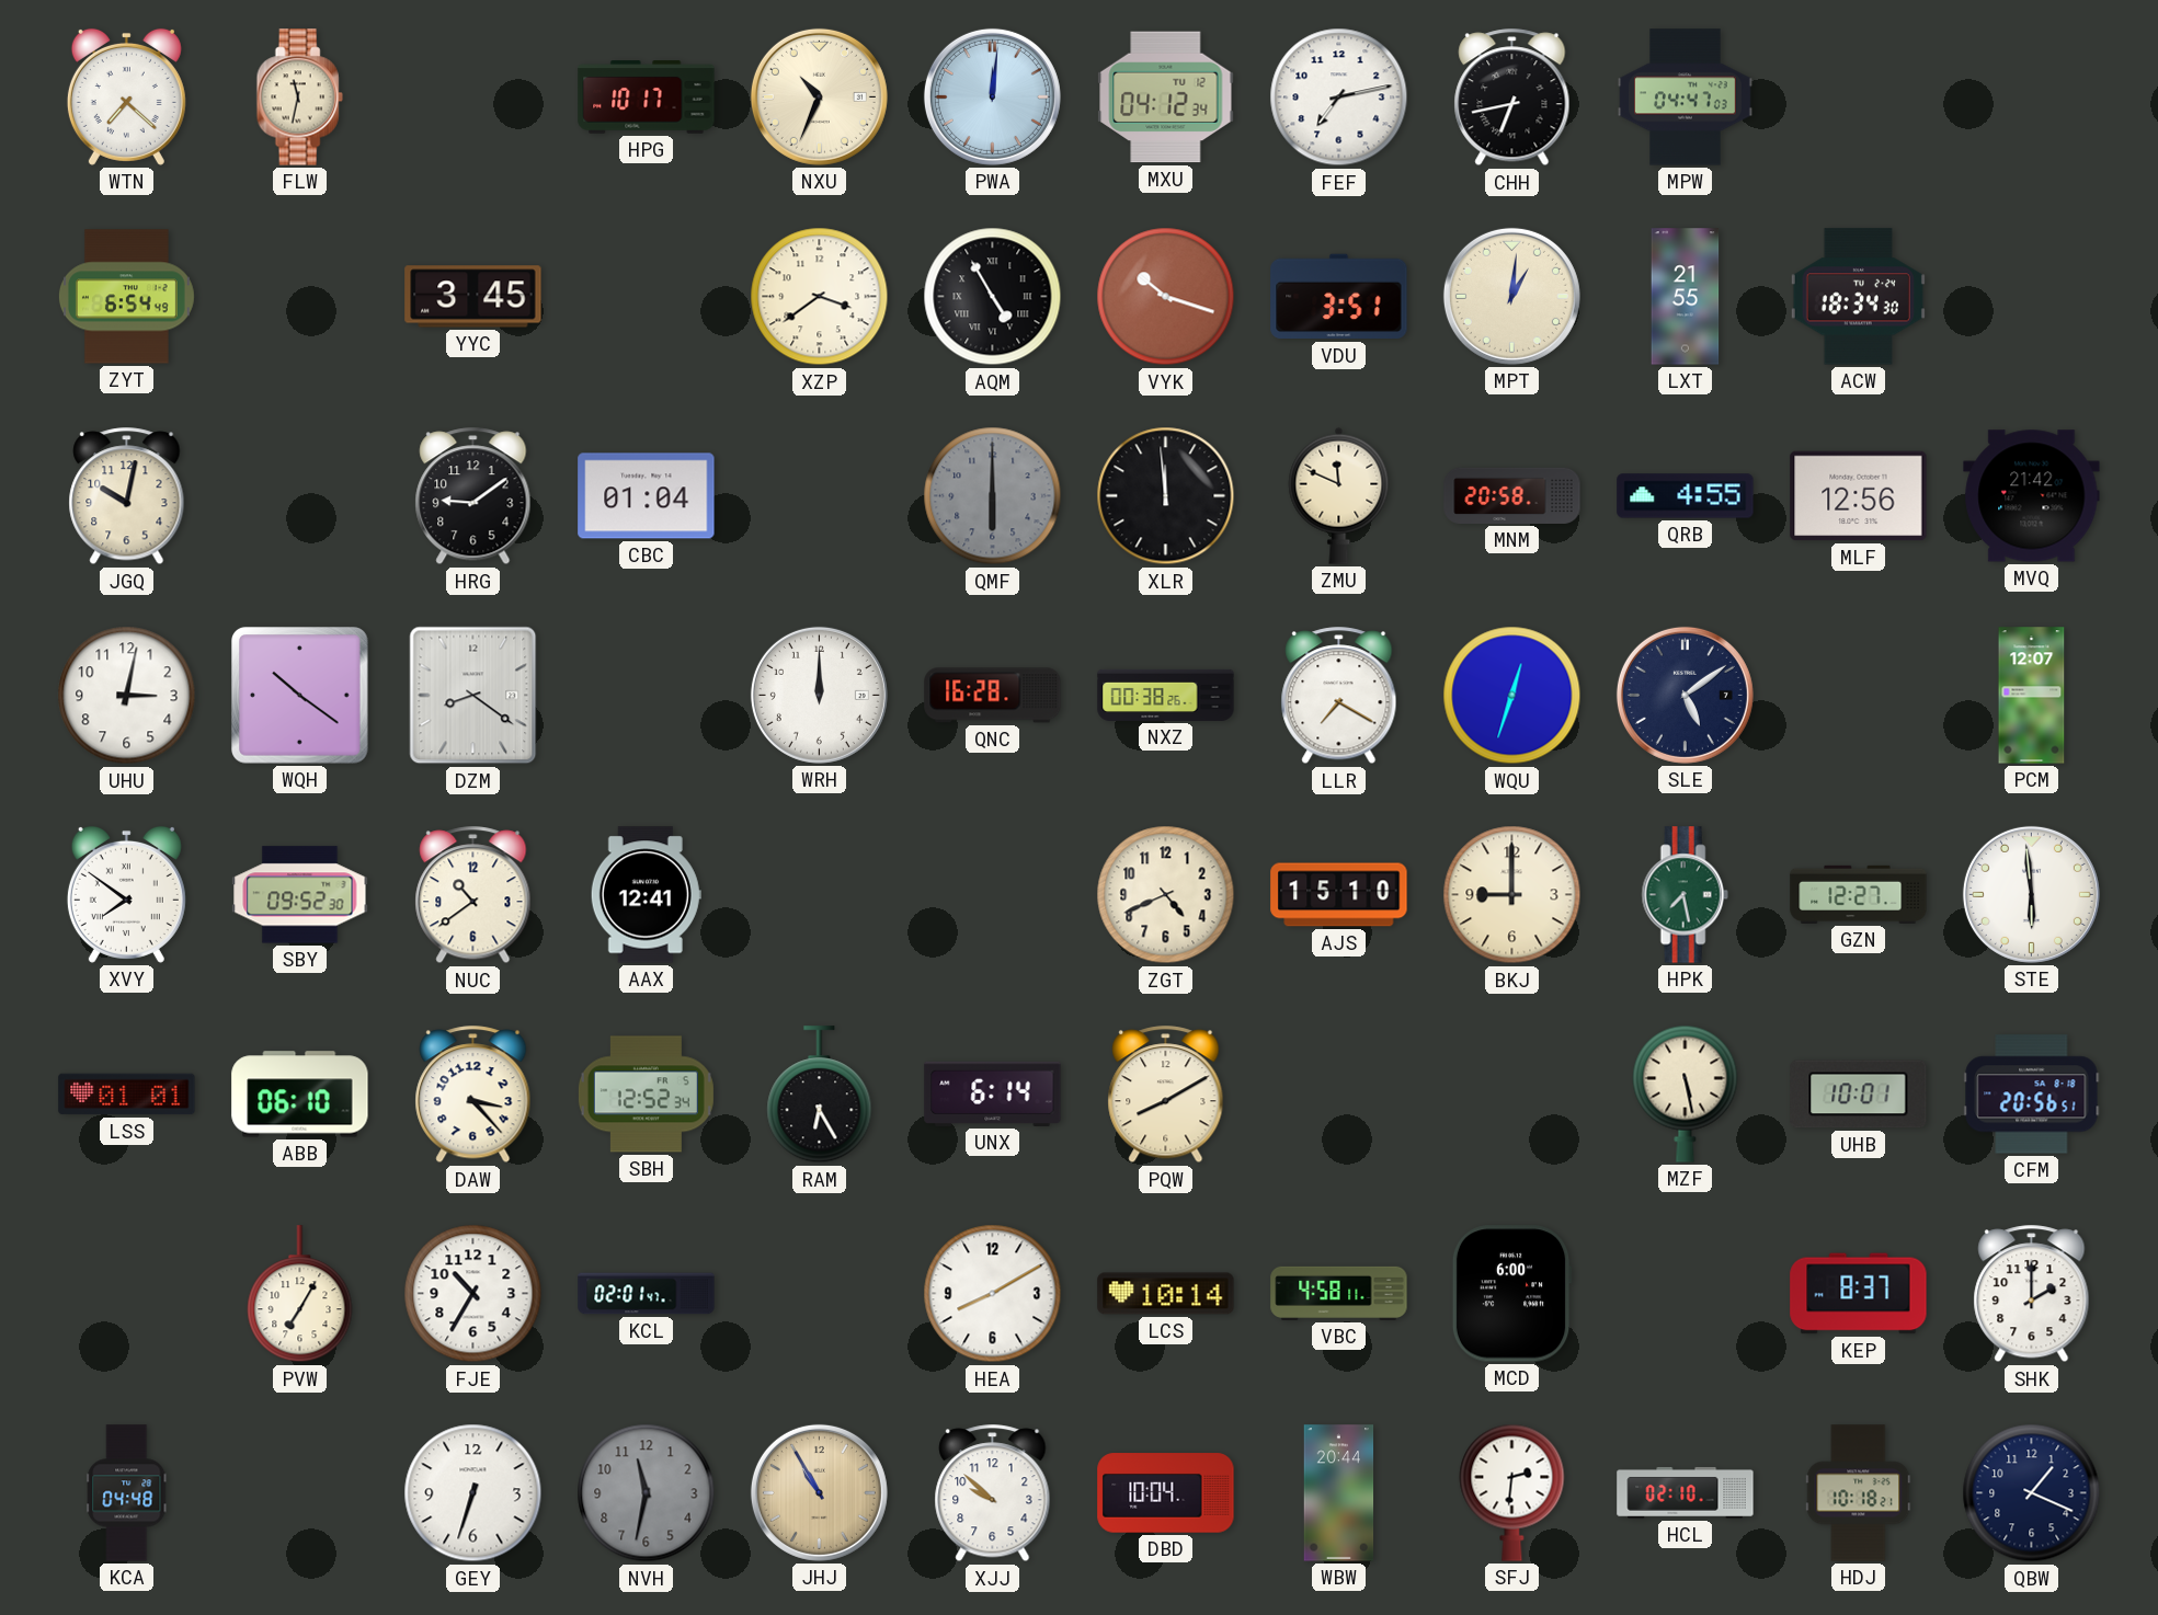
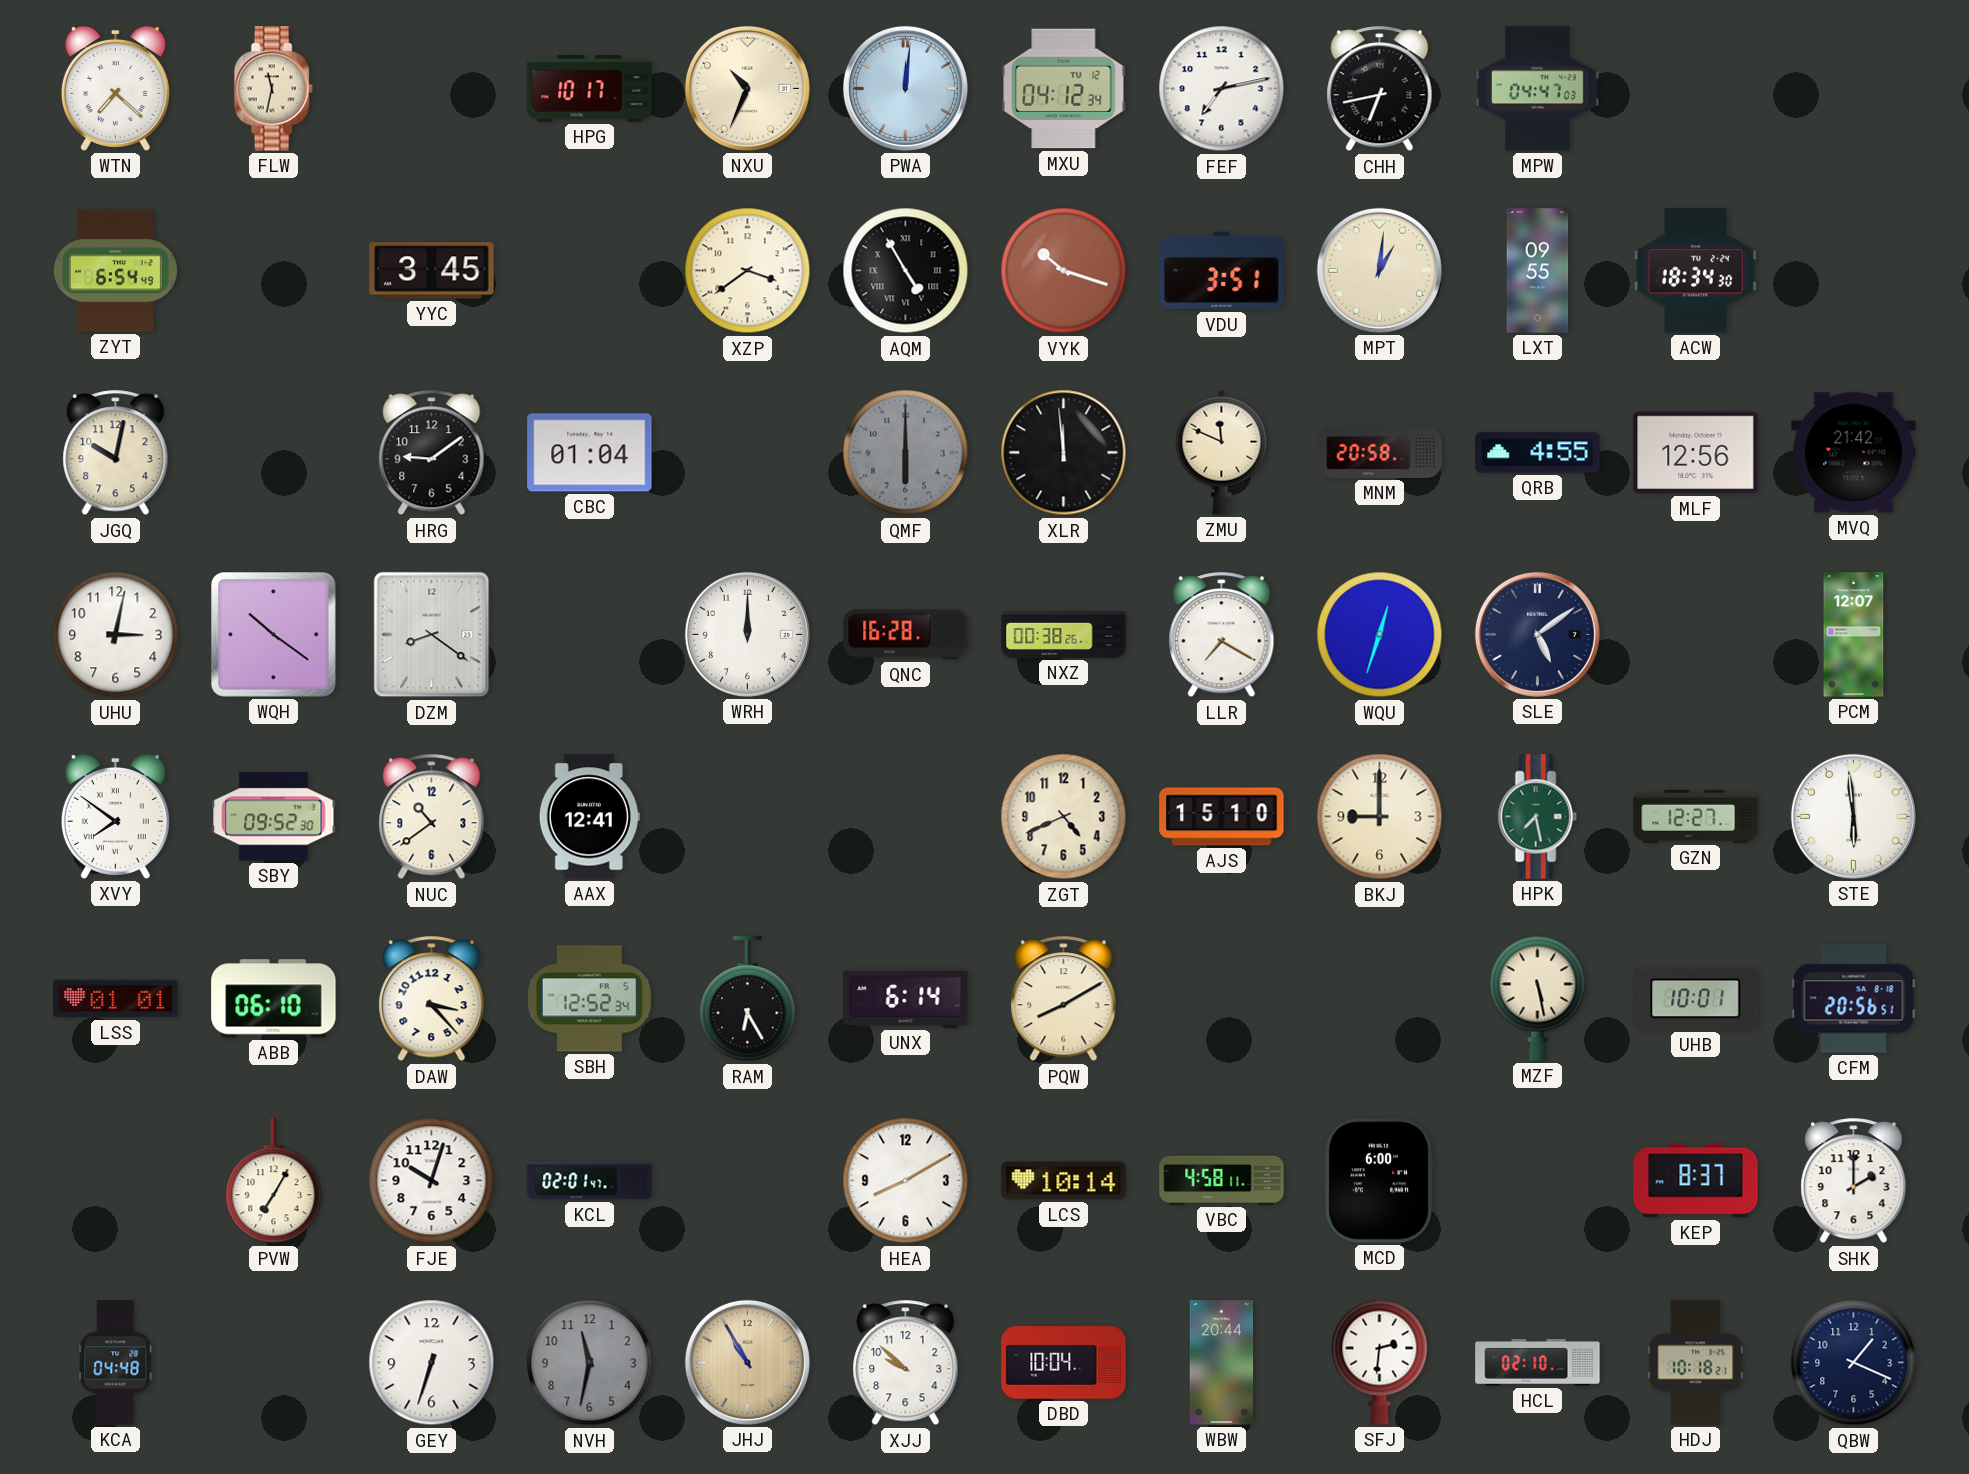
LXT: 21:55 -> 09:55
FJE: 10:35 -> 10:03
